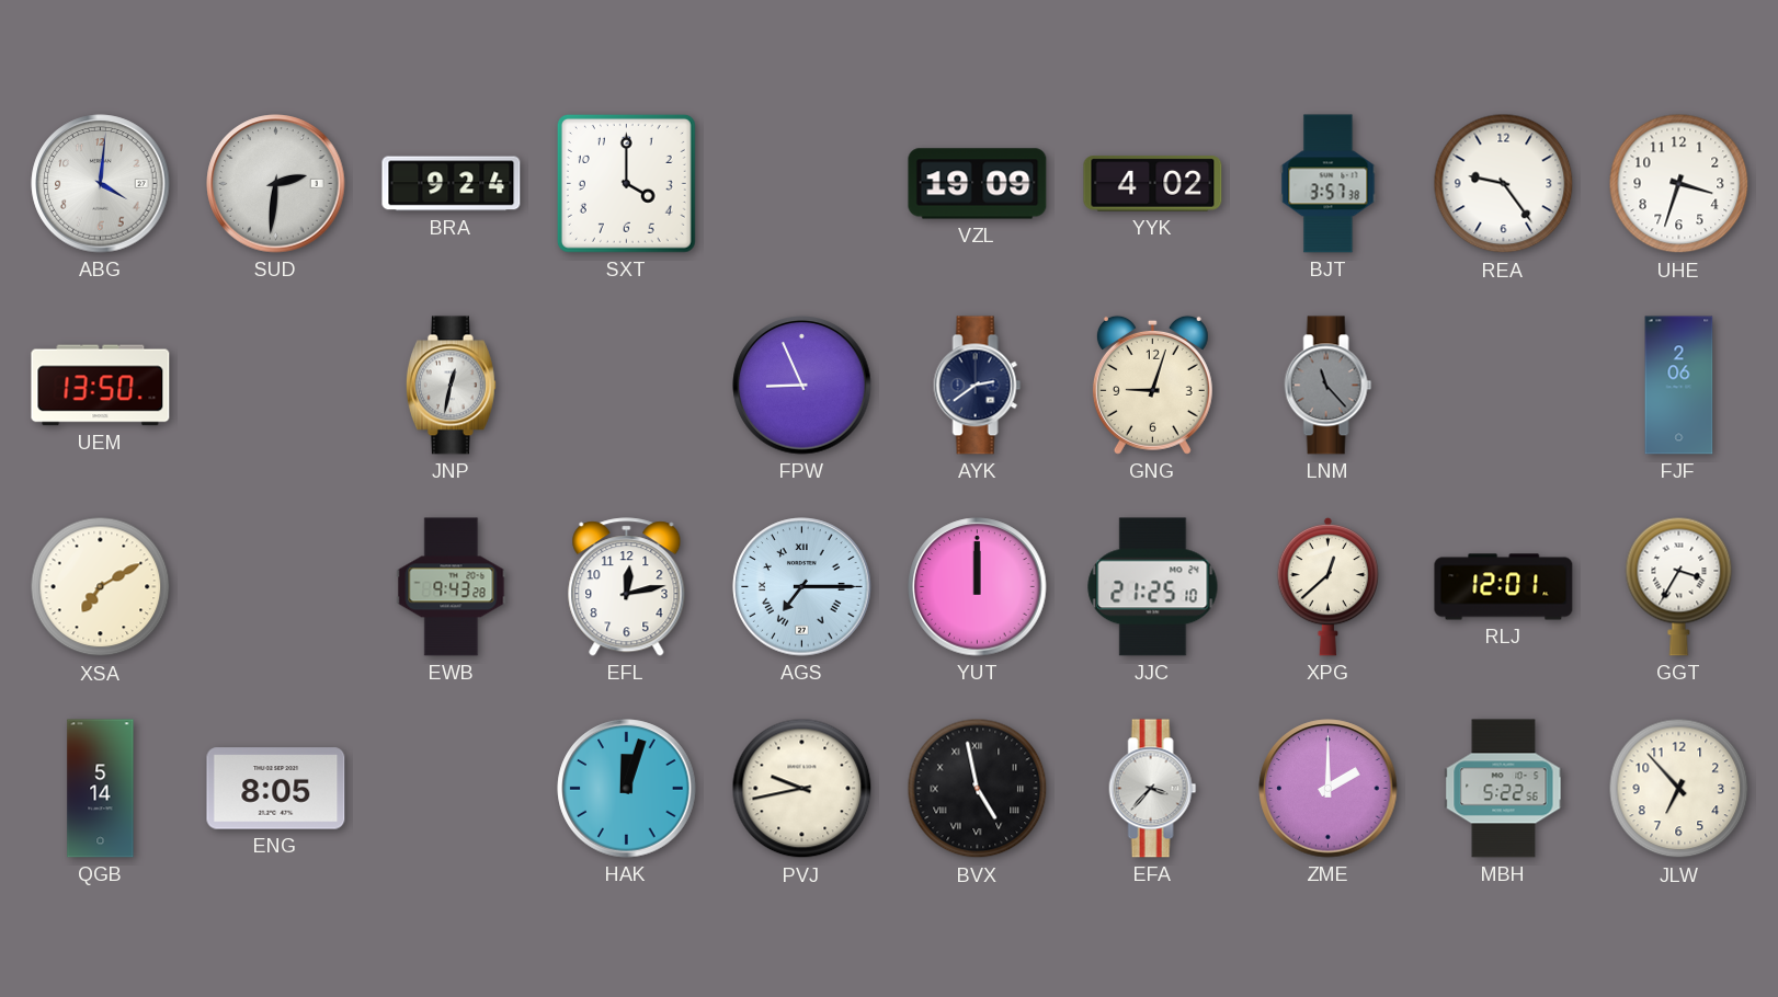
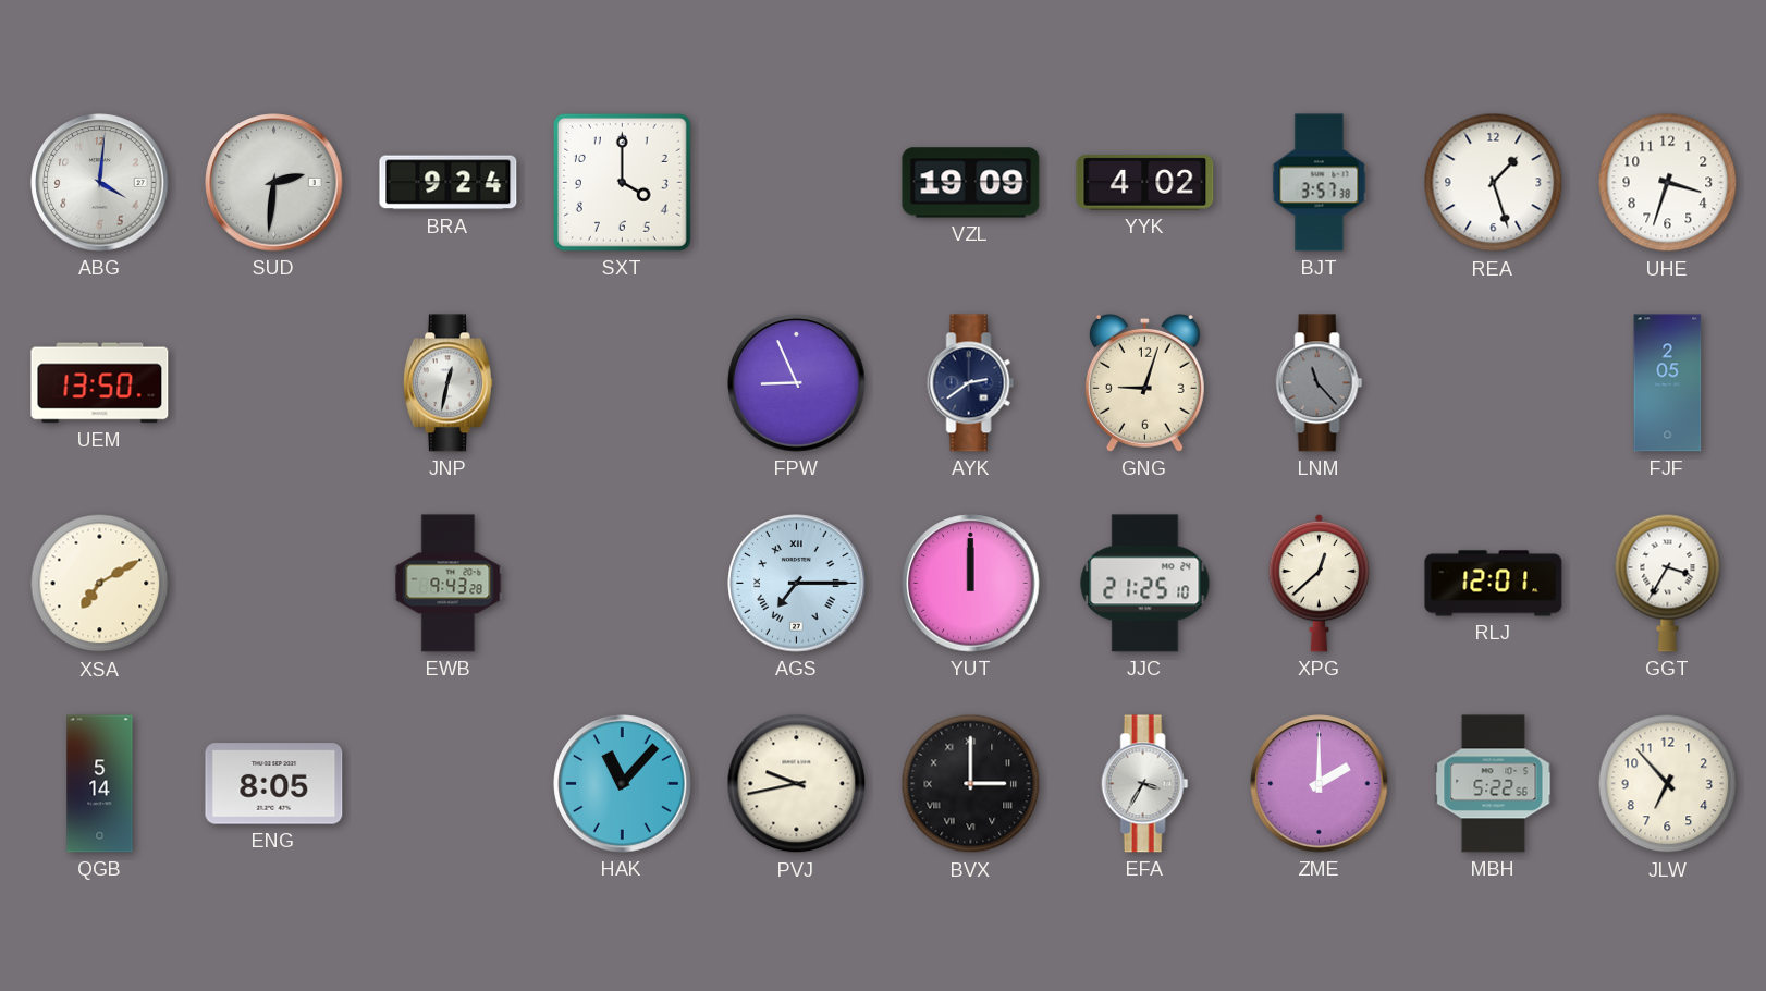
REA: 9:24 -> 1:27
FJF: 2:06 -> 2:05
EFL: 12:13 -> none
HAK: 12:03 -> 11:07
BVX: 4:58 -> 3:00
EFA: 3:37 -> 3:35
